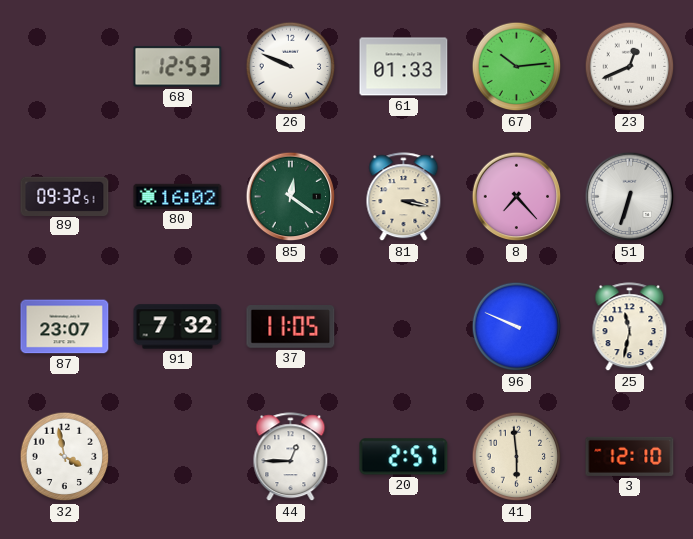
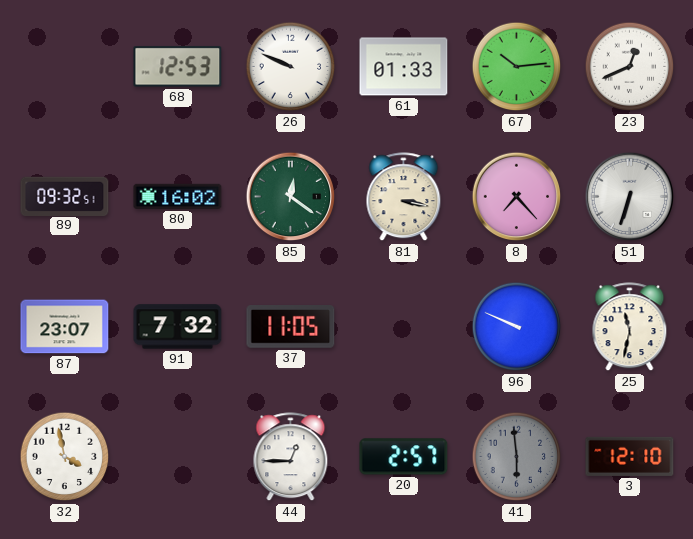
41 dial: cream -> grey
